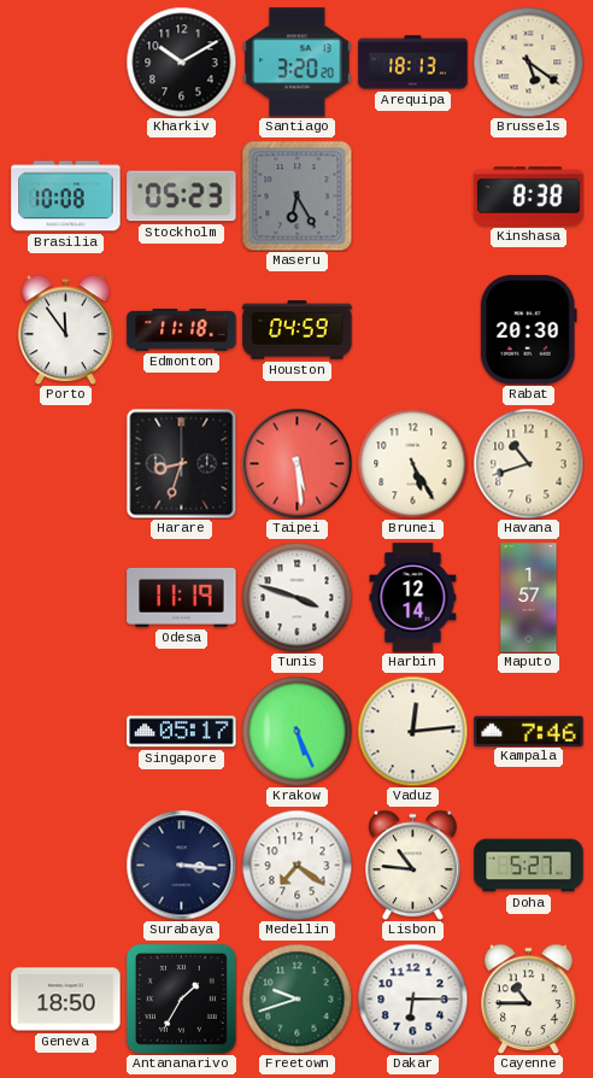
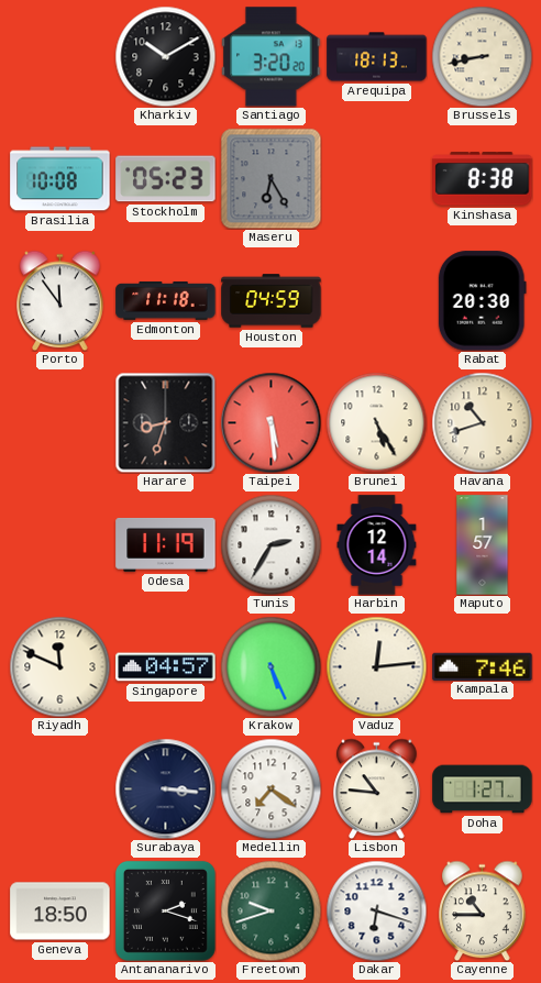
Brussels: 5:21 -> 8:43
Tunis: 3:48 -> 2:35
Riyadh: none -> 11:49
Singapore: 05:17 -> 04:57
Doha: 5:27 -> 1:27
Antananarivo: 1:35 -> 2:18
Dakar: 6:15 -> 6:18
